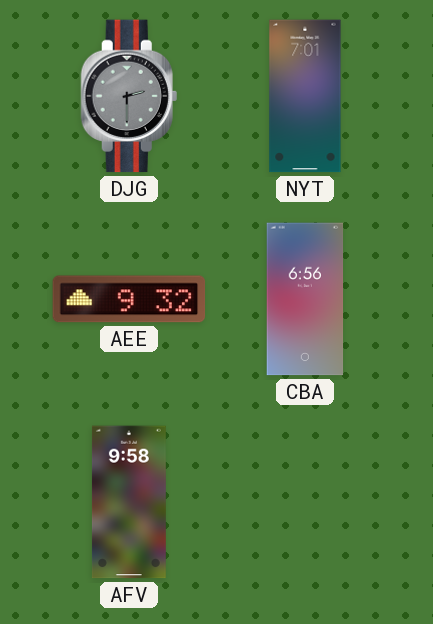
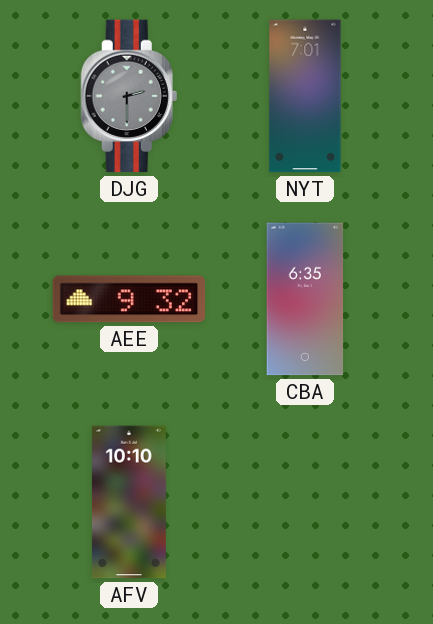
CBA: 6:56 -> 6:35
AFV: 9:58 -> 10:10
